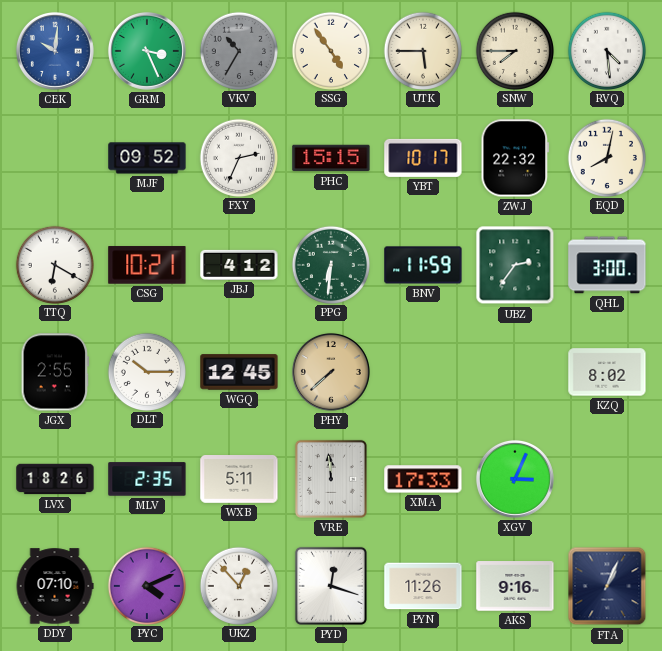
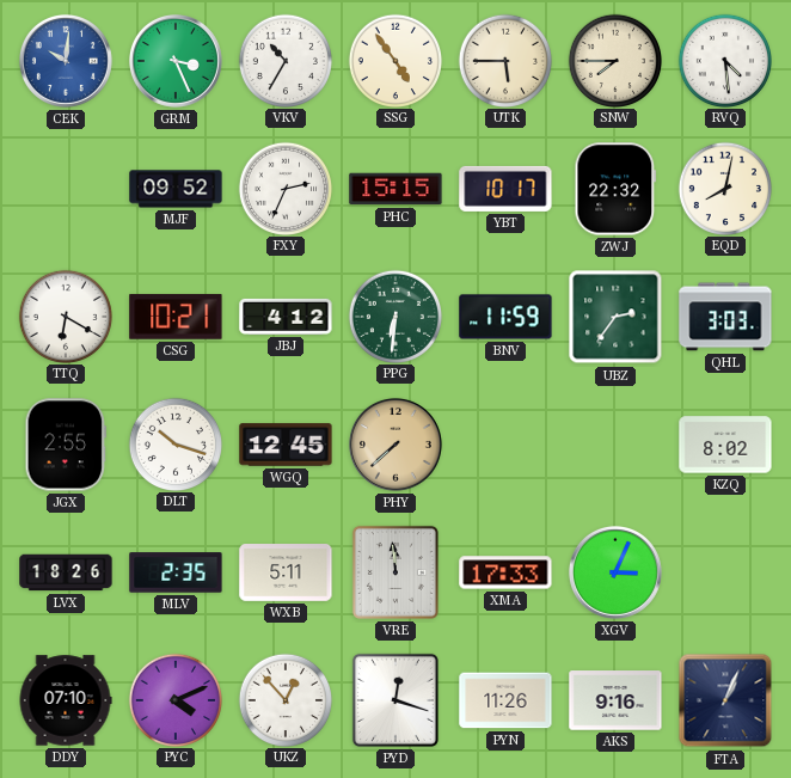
VKV dial: grey -> white
QHL: 3:00 -> 3:03
DLT: 10:15 -> 10:18
